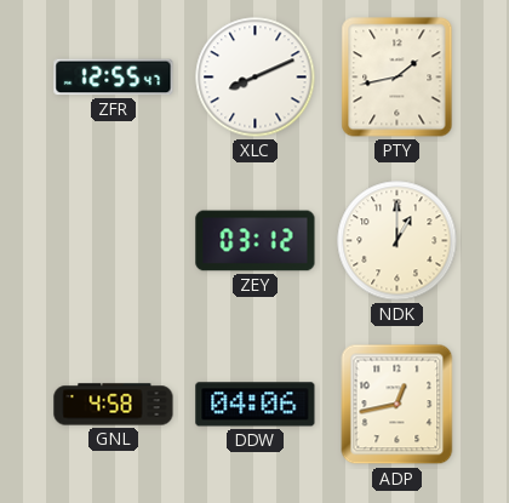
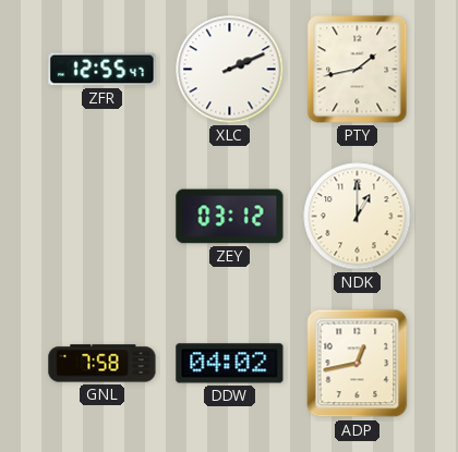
XLC: 8:11 -> 2:11
GNL: 4:58 -> 7:58
DDW: 04:06 -> 04:02
